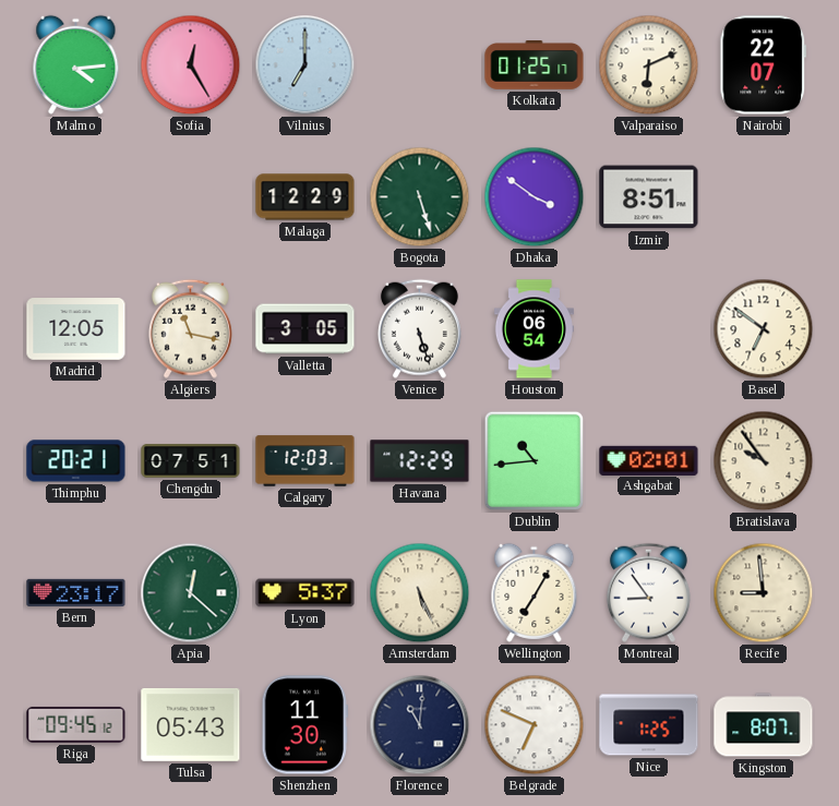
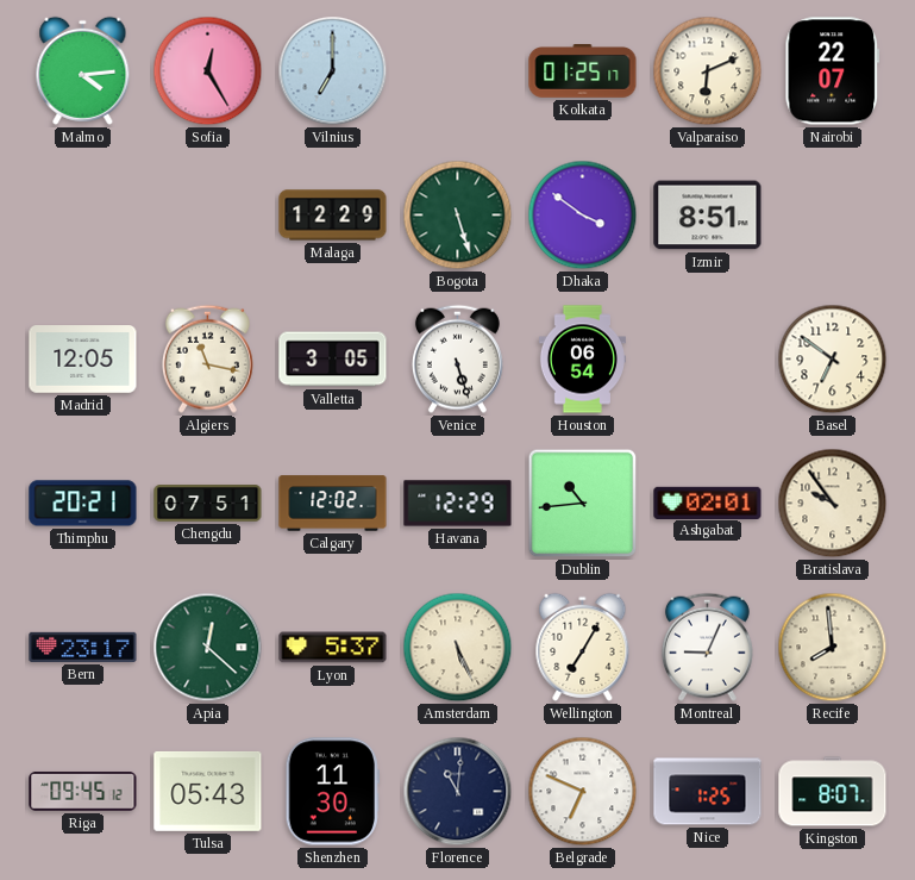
Calgary: 12:03 -> 12:02
Montreal: 8:54 -> 9:04
Recife: 8:59 -> 7:59
